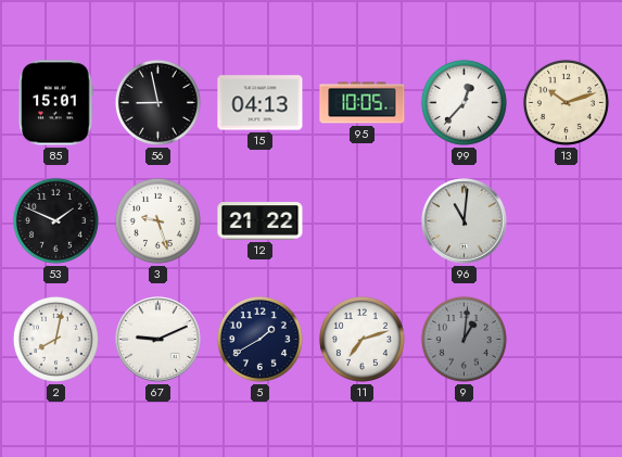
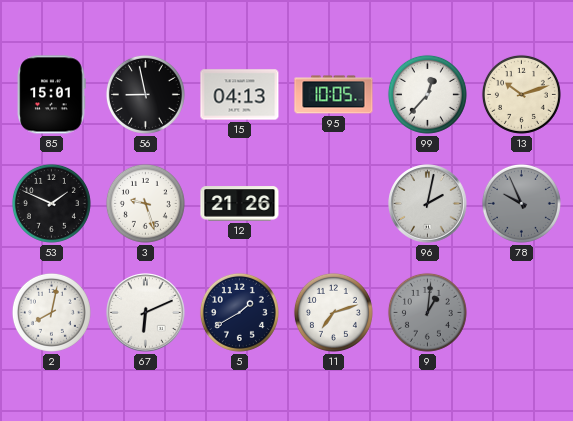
12: 21:22 -> 21:26
96: 11:01 -> 2:02
78: none -> 9:56
67: 9:11 -> 6:11
